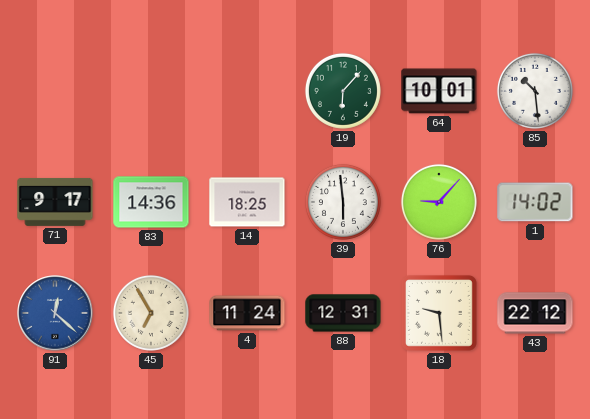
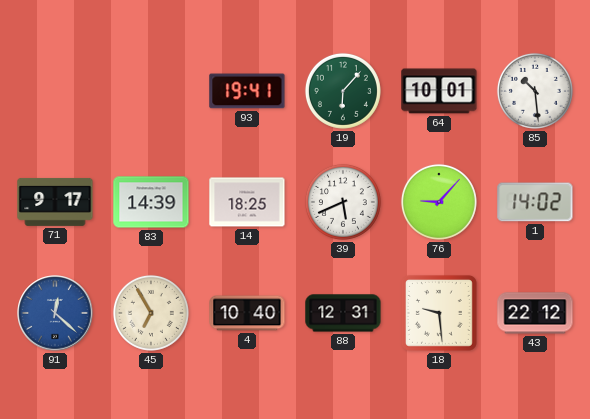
93: none -> 19:41
83: 14:36 -> 14:39
39: 5:59 -> 5:41
4: 11:24 -> 10:40
